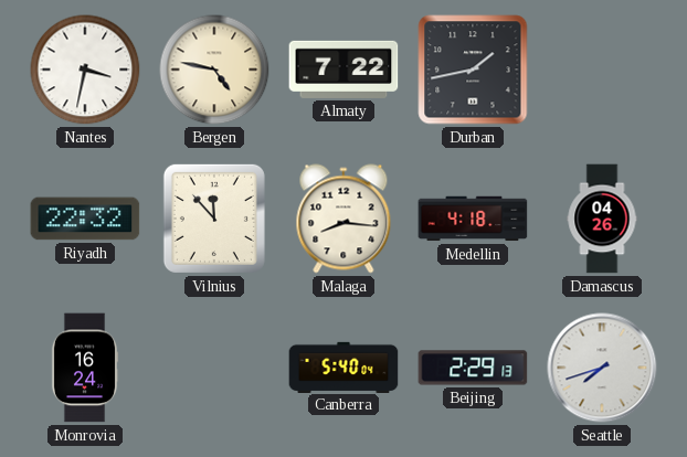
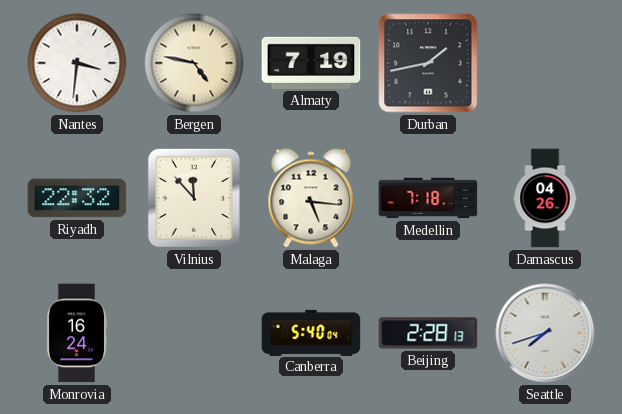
Nantes: 3:32 -> 3:31
Almaty: 7:22 -> 7:19
Malaga: 8:16 -> 5:16
Medellin: 4:18 -> 7:18
Beijing: 2:29 -> 2:28
